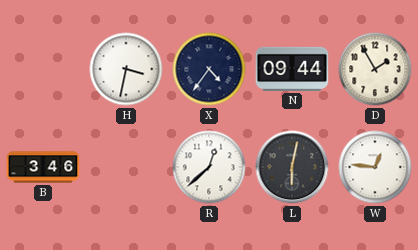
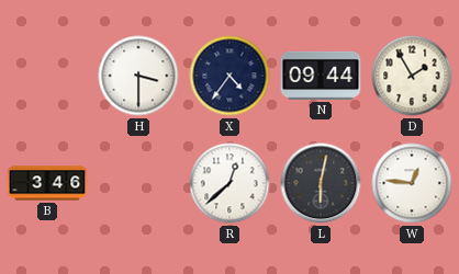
H: 3:32 -> 3:30
